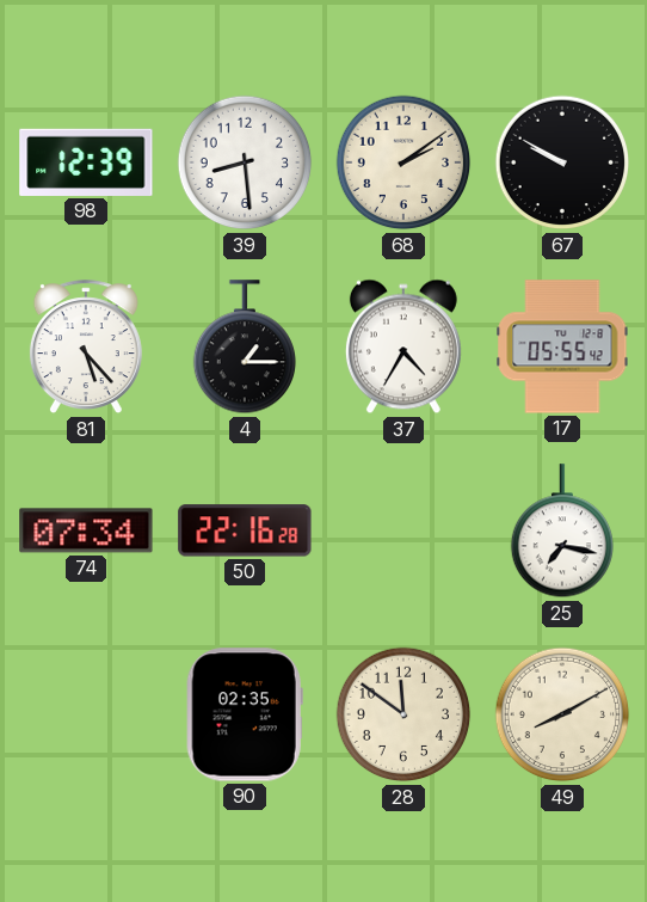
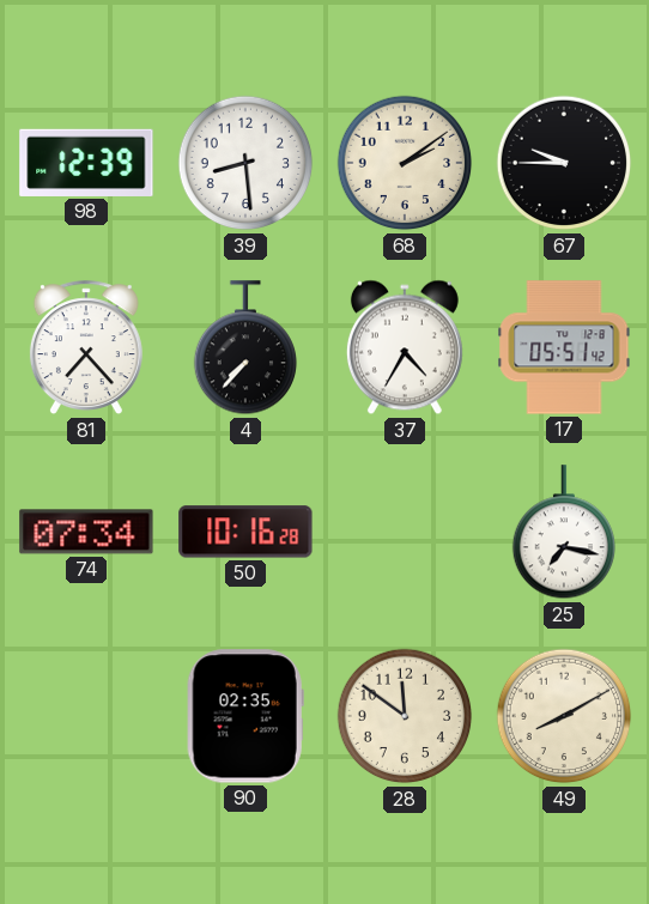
67: 9:50 -> 9:45
81: 5:23 -> 7:23
4: 1:15 -> 7:37
17: 05:55 -> 05:51
50: 22:16 -> 10:16
